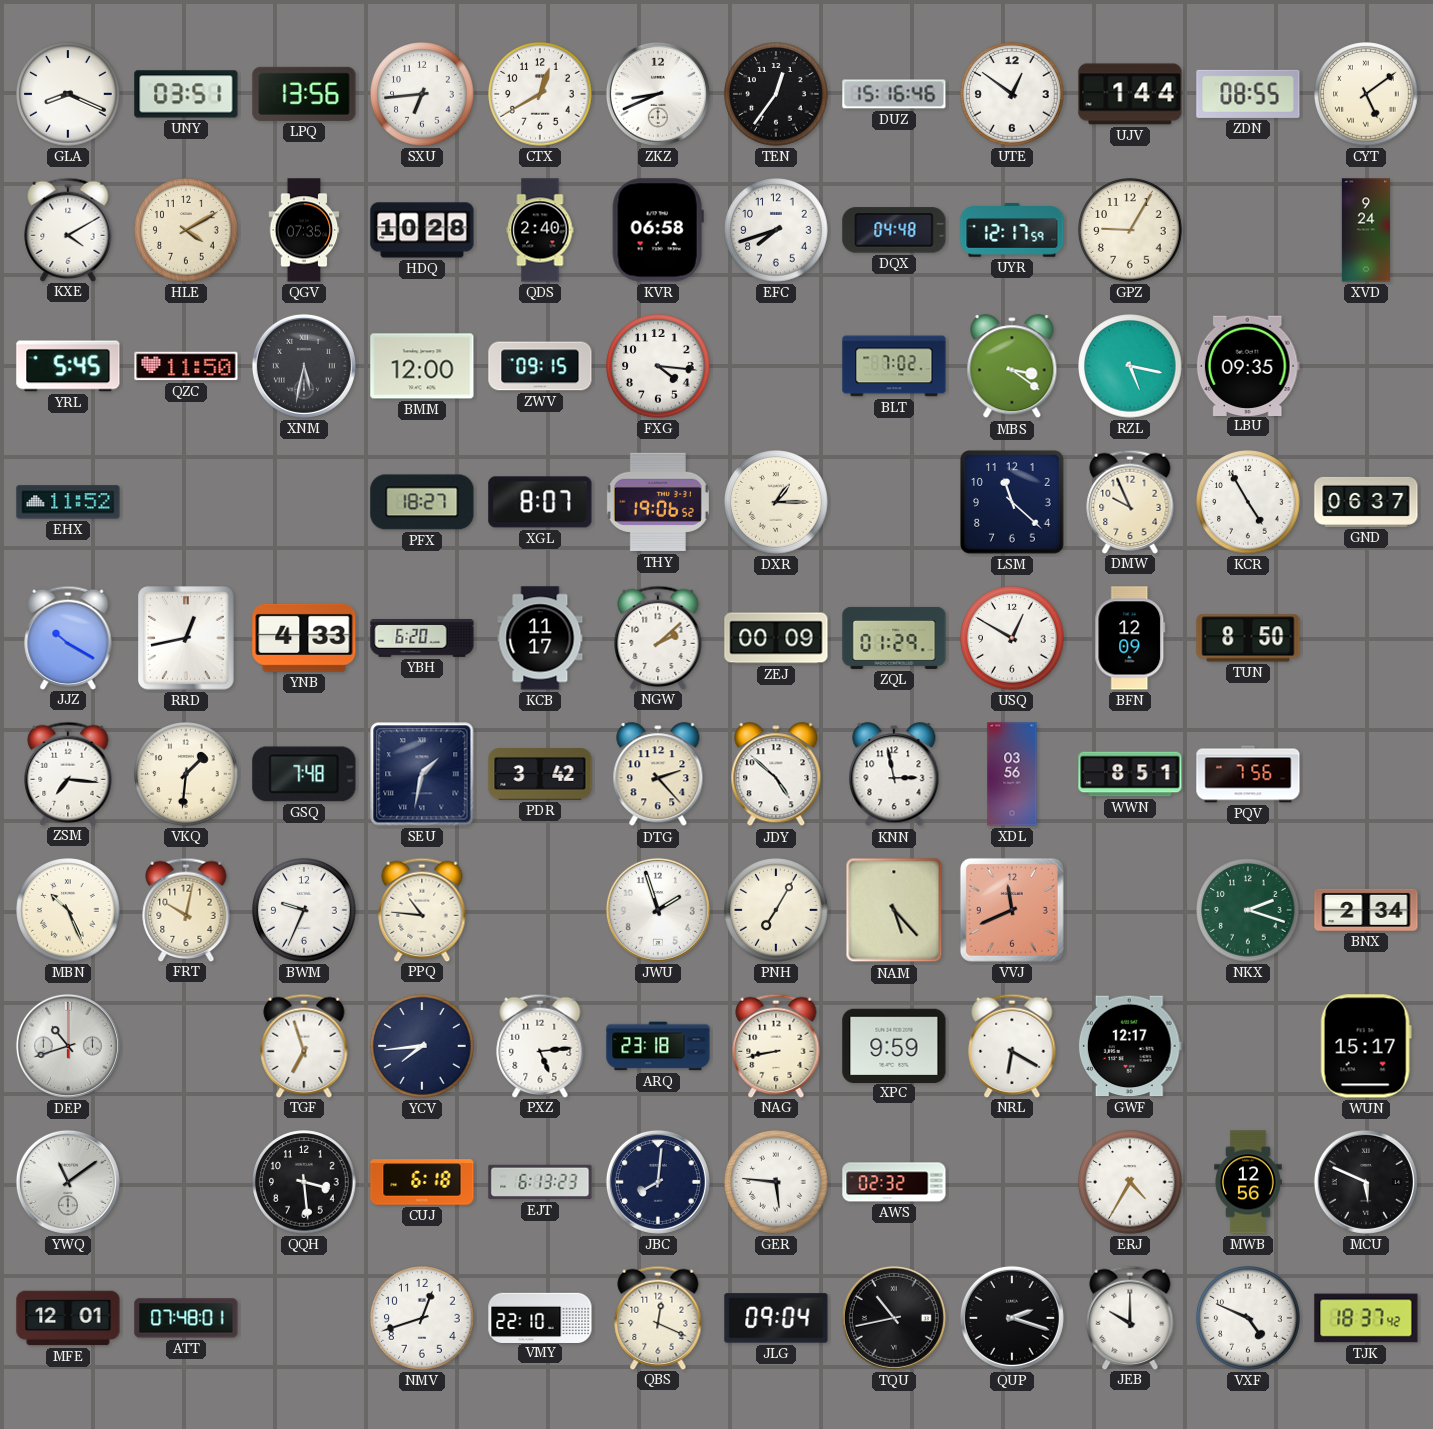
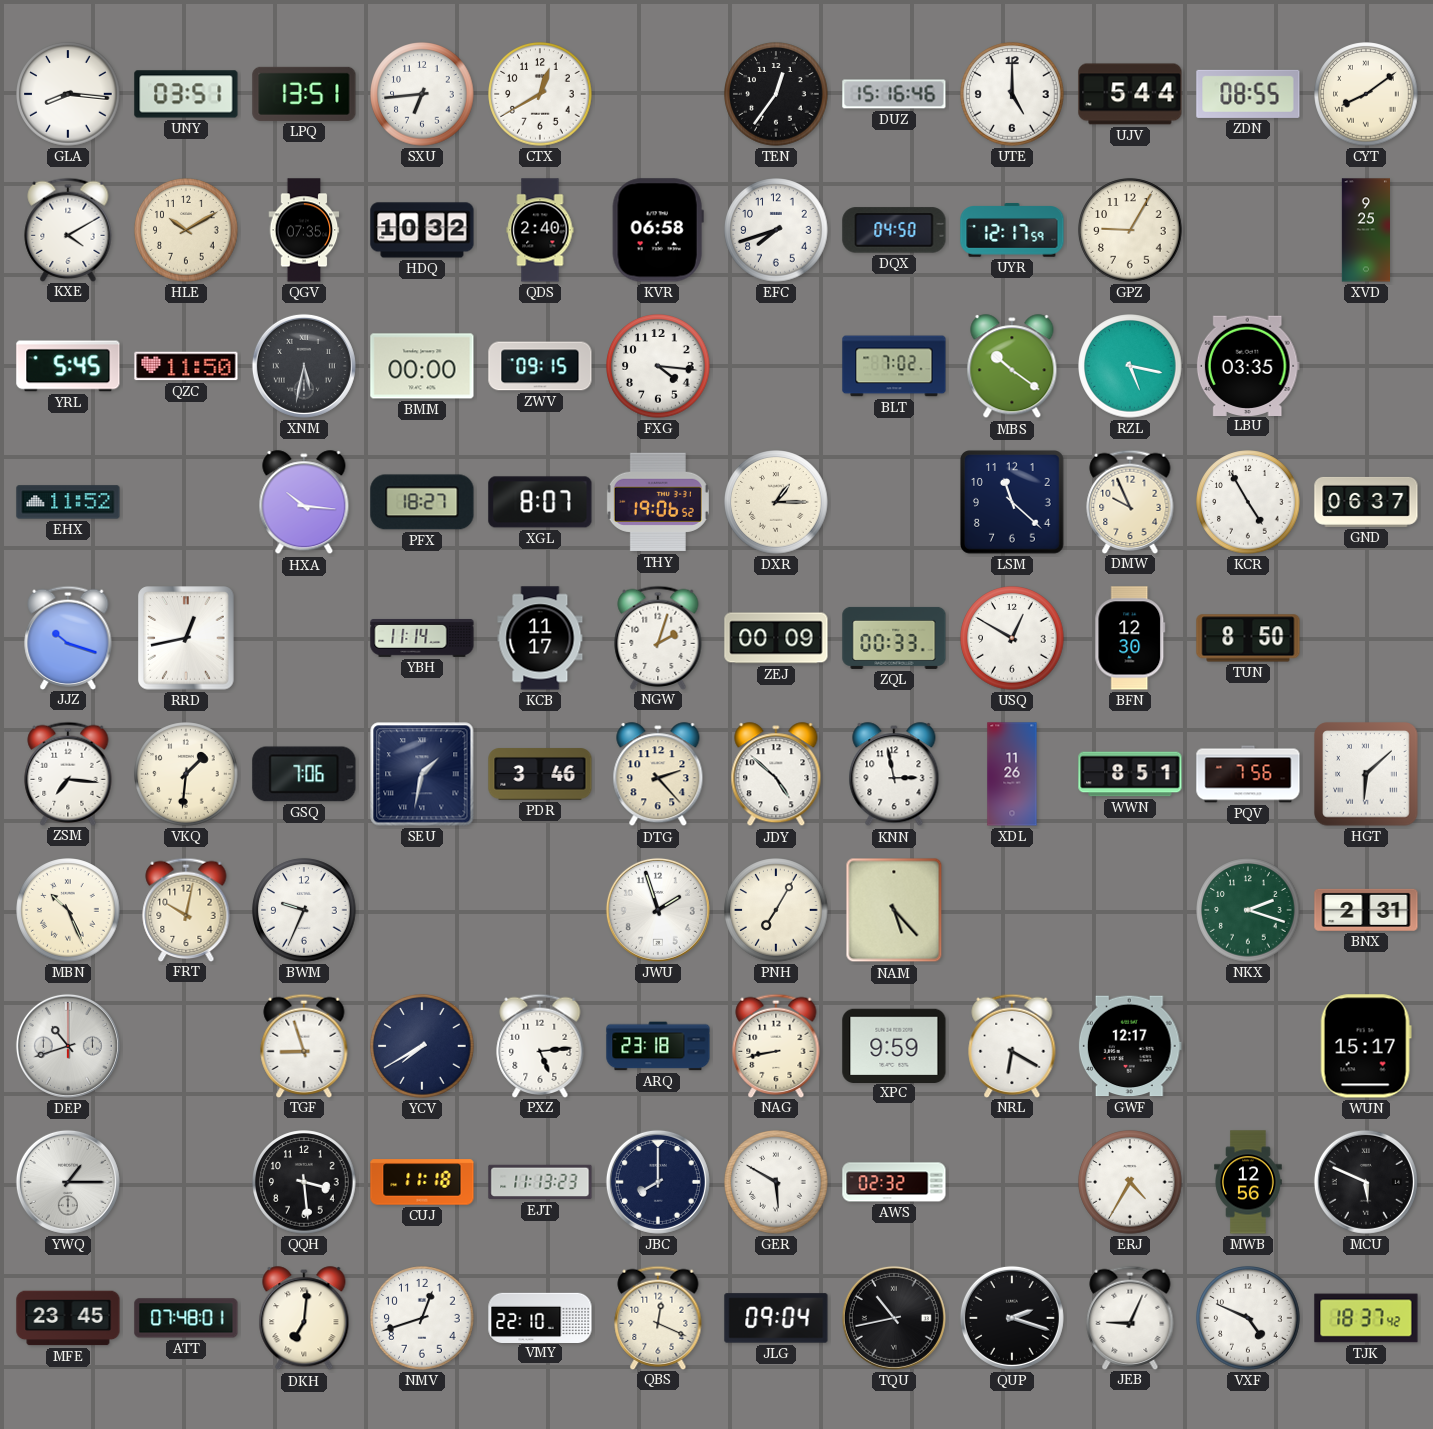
GLA: 8:19 -> 8:16
LPQ: 13:56 -> 13:51
ZKZ: 8:41 -> none
UTE: 12:51 -> 5:00
UJV: 1:44 -> 5:44
CYT: 5:09 -> 8:09
HLE: 4:10 -> 10:10
HDQ: 10:28 -> 10:32
DQX: 04:48 -> 04:50
XVD: 9:24 -> 9:25
BMM: 12:00 -> 00:00
MBS: 3:21 -> 10:21
LBU: 09:35 -> 03:35
HXA: none -> 10:16
JJZ: 10:20 -> 10:18
YNB: 4:33 -> none
YBH: 6:20 -> 11:14
NGW: 2:08 -> 2:03
ZQL: 01:29 -> 00:33
BFN: 12:09 -> 12:30
GSQ: 7:48 -> 7:06
PDR: 3:42 -> 3:46
XDL: 03:56 -> 11:26
HGT: none -> 6:08
PPQ: 10:46 -> none
VVJ: 11:41 -> none
BNX: 2:34 -> 2:31
TGF: 6:57 -> 8:57
YCV: 7:44 -> 7:40
YWQ: 11:09 -> 1:15
CUJ: 6:18 -> 11:18
EJT: 6:13 -> 11:13
JBC: 8:01 -> 8:00
GER: 5:46 -> 5:50
MFE: 12:01 -> 23:45
DKH: none -> 7:01
JEB: 10:00 -> 9:04
